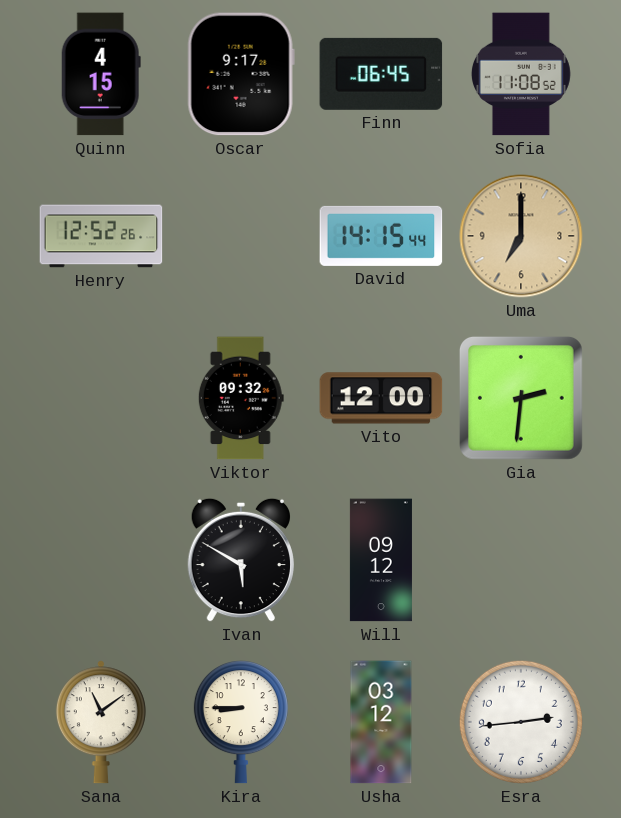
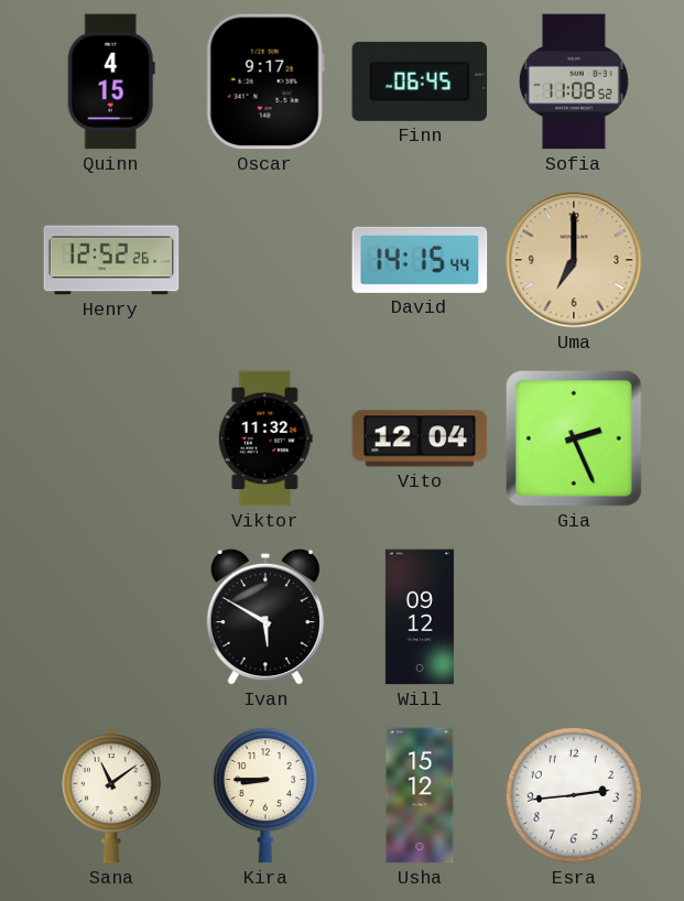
Viktor: 09:32 -> 11:32
Vito: 12:00 -> 12:04
Gia: 2:31 -> 2:26
Usha: 03:12 -> 15:12
